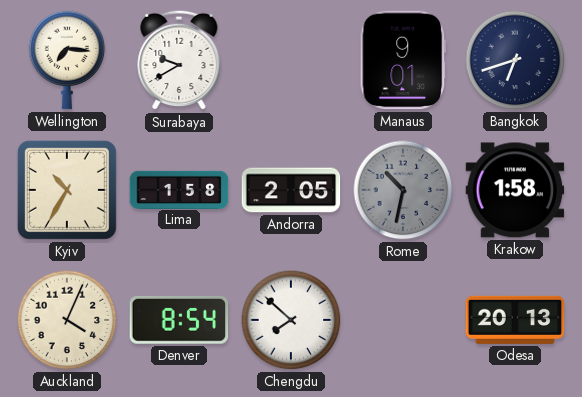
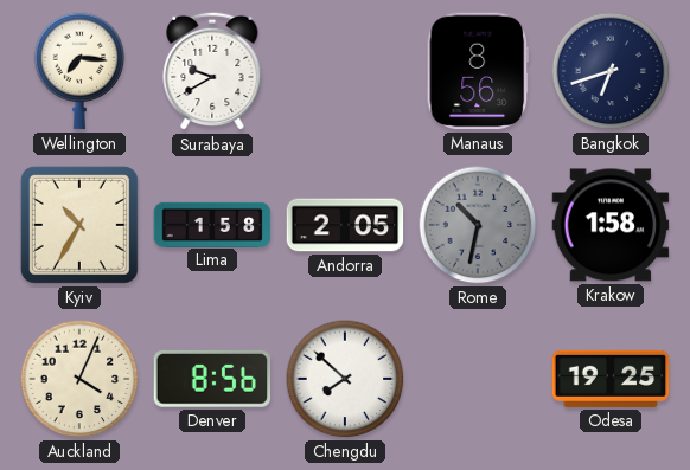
Manaus: 9:01 -> 8:56
Denver: 8:54 -> 8:56
Odesa: 20:13 -> 19:25
